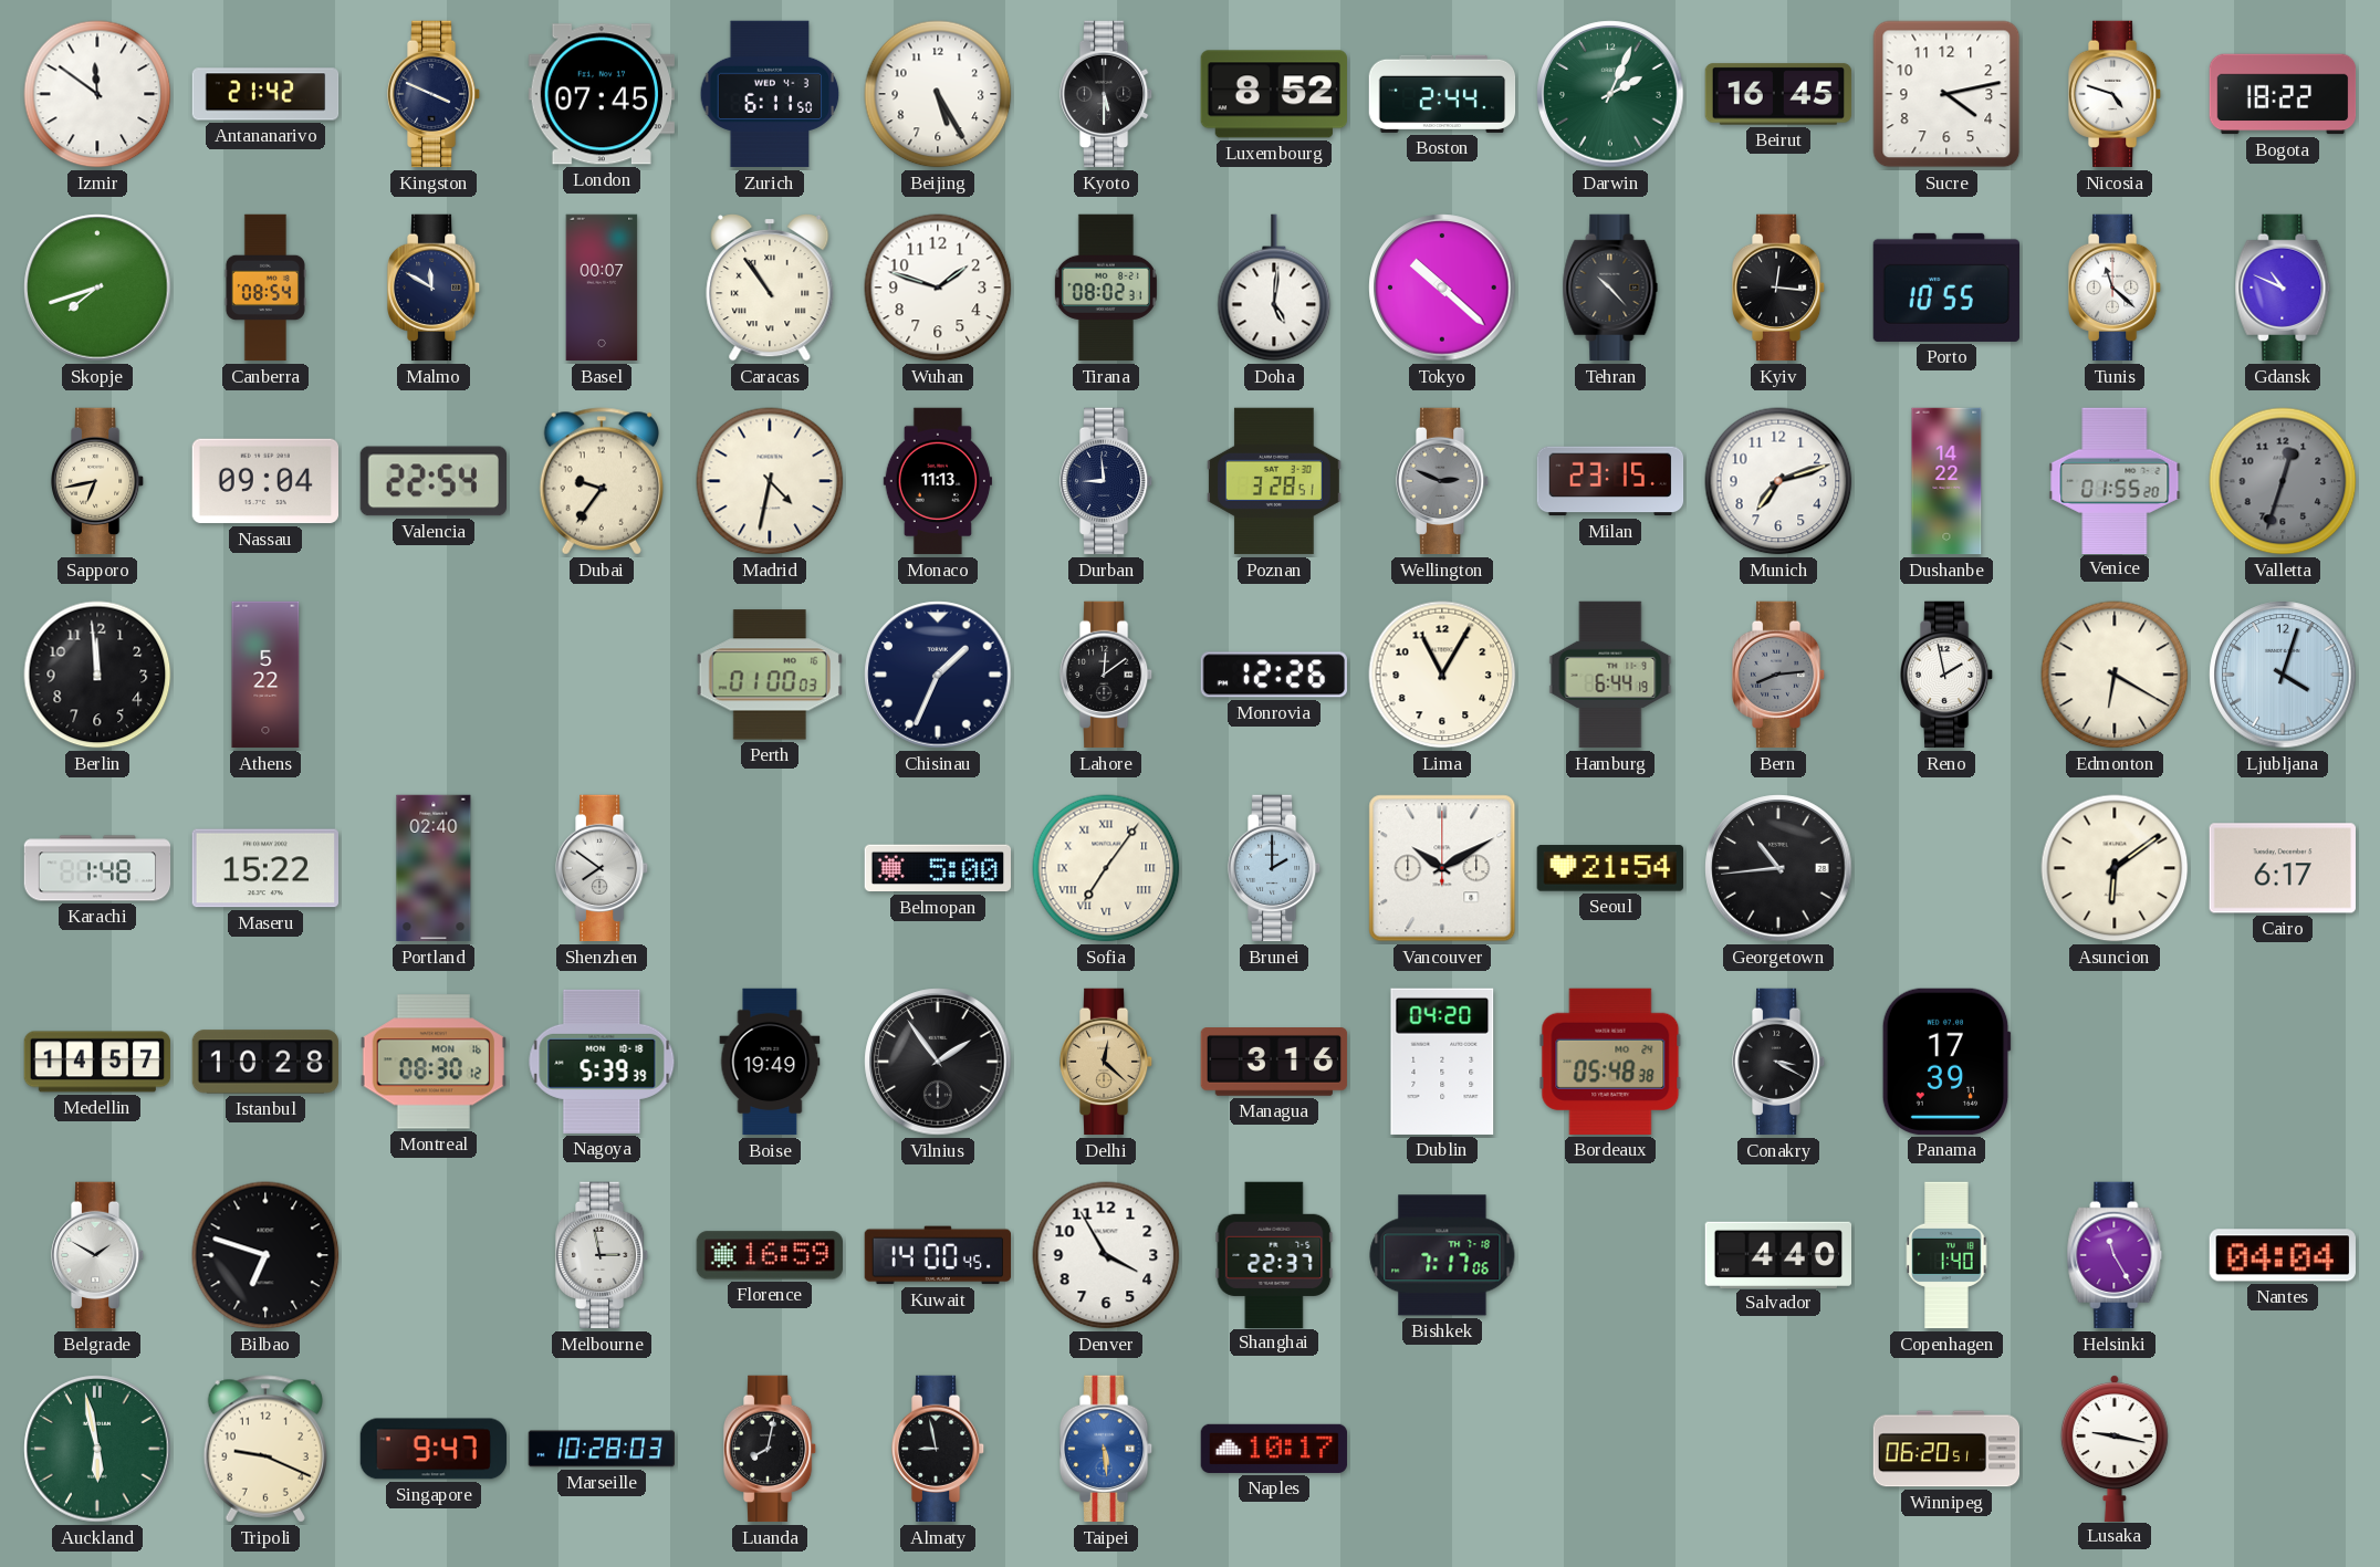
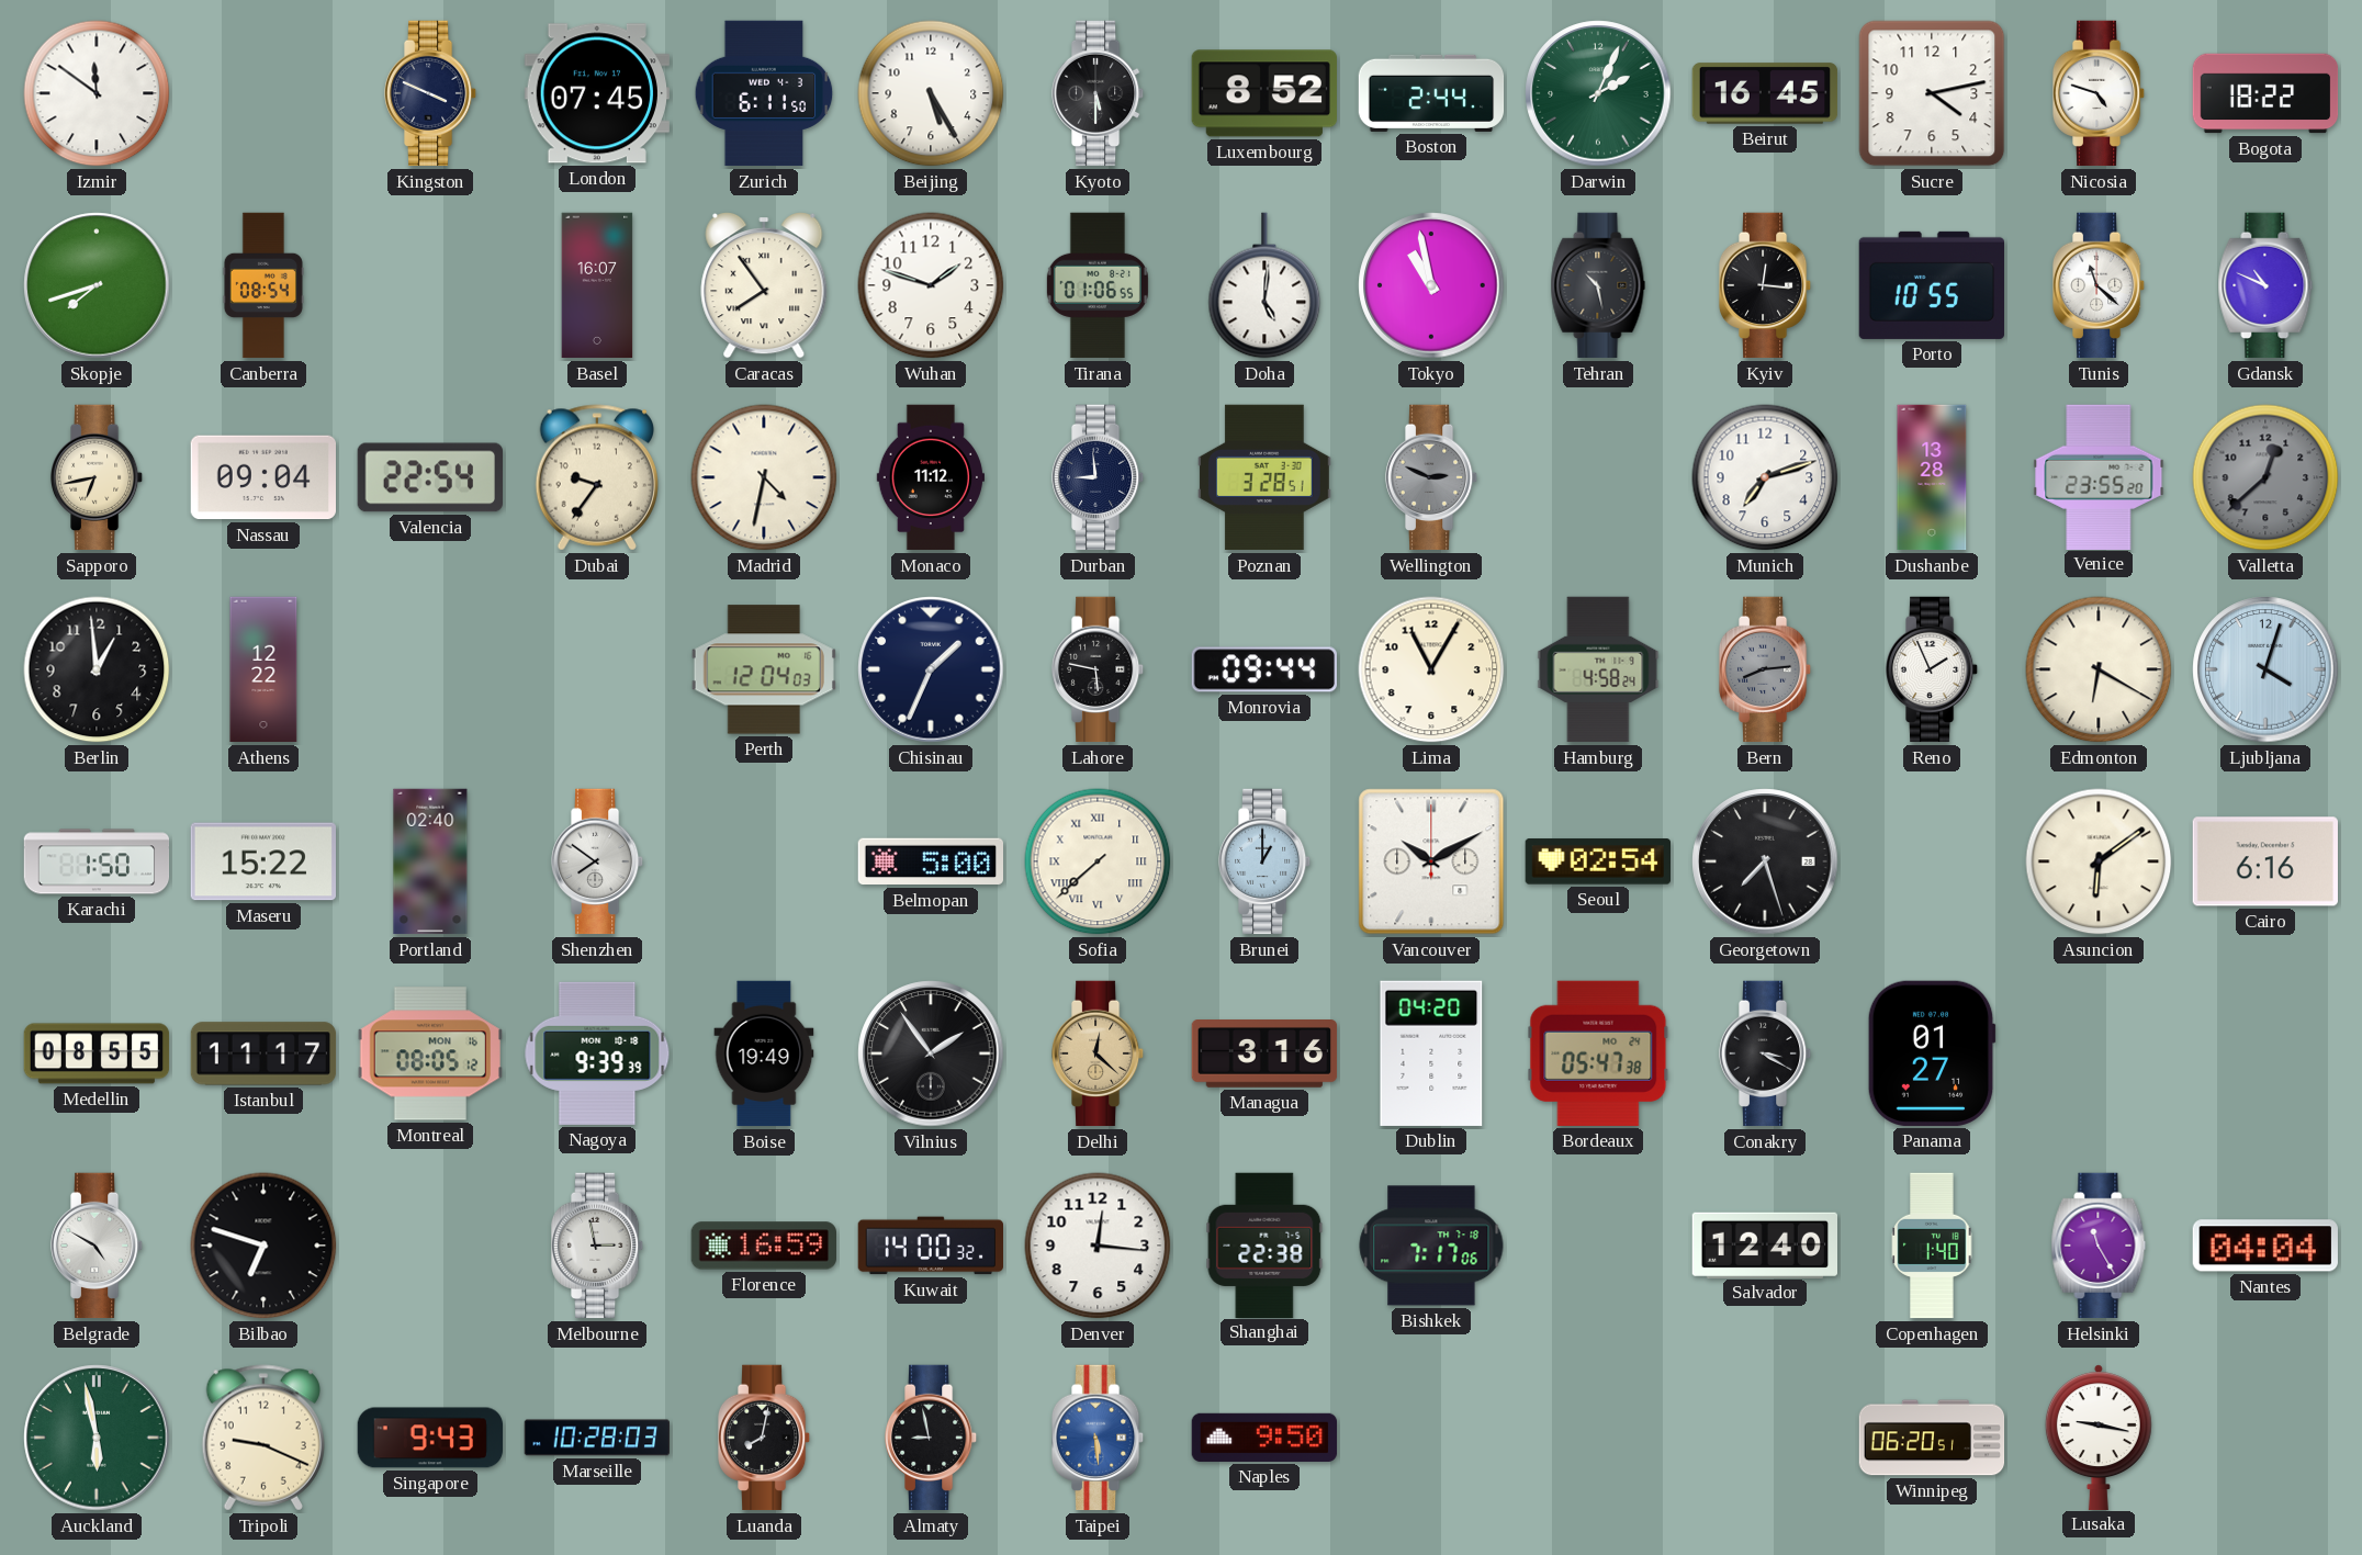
Antananarivo: 21:42 -> none
Malmo: 11:50 -> none
Basel: 00:07 -> 16:07
Caracas: 10:54 -> 7:54
Tirana: 08:02 -> 01:06
Tokyo: 10:22 -> 10:58
Tehran: 10:23 -> 10:28
Monaco: 11:13 -> 11:12
Milan: 23:15 -> none
Dushanbe: 14:22 -> 13:28
Venice: 01:55 -> 23:55
Valletta: 12:33 -> 12:38
Berlin: 11:59 -> 12:59
Athens: 5:22 -> 12:22
Perth: 01:00 -> 12:04
Lahore: 12:09 -> 5:47
Monrovia: 12:26 -> 09:44
Hamburg: 6:44 -> 4:58
Reno: 1:58 -> 1:56
Karachi: 1:48 -> 1:50
Sofia: 7:06 -> 7:38
Brunei: 2:00 -> 1:00
Seoul: 21:54 -> 02:54
Georgetown: 10:44 -> 7:27
Cairo: 6:17 -> 6:16
Medellin: 14:57 -> 08:55
Istanbul: 10:28 -> 11:17
Montreal: 08:30 -> 08:05
Nagoya: 5:39 -> 9:39
Bordeaux: 05:48 -> 05:47
Panama: 17:39 -> 01:27
Belgrade: 1:50 -> 4:50
Kuwait: 14:00:45 -> 14:00:32
Denver: 3:55 -> 12:16
Shanghai: 22:37 -> 22:38
Salvador: 4:40 -> 12:40
Singapore: 9:47 -> 9:43
Naples: 10:17 -> 9:50
